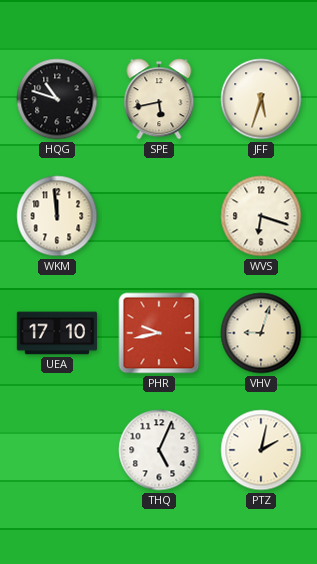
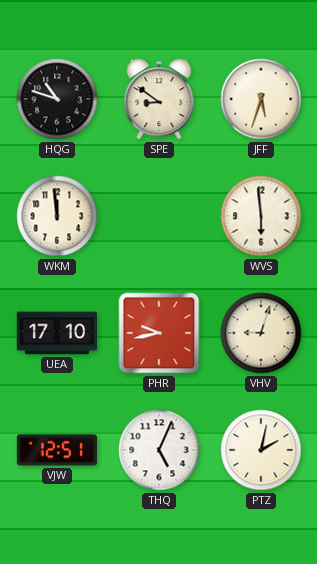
SPE: 5:43 -> 8:51
WVS: 6:18 -> 5:59
VJW: none -> 12:51
